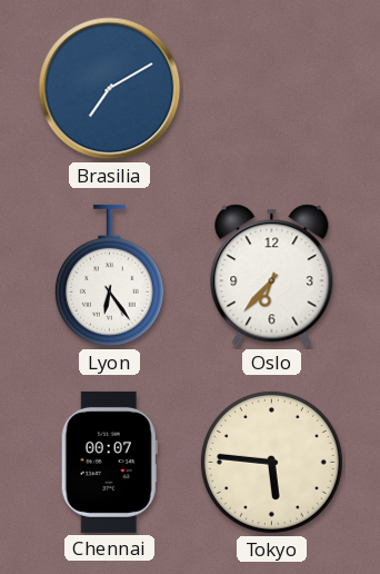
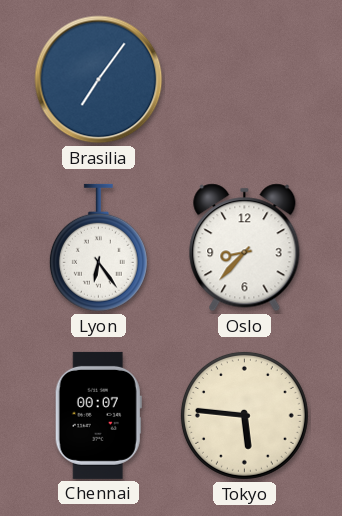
Brasilia: 7:10 -> 7:06
Oslo: 6:37 -> 8:37
